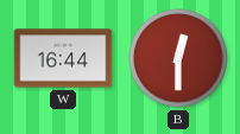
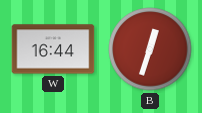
B: 12:30 -> 12:33
